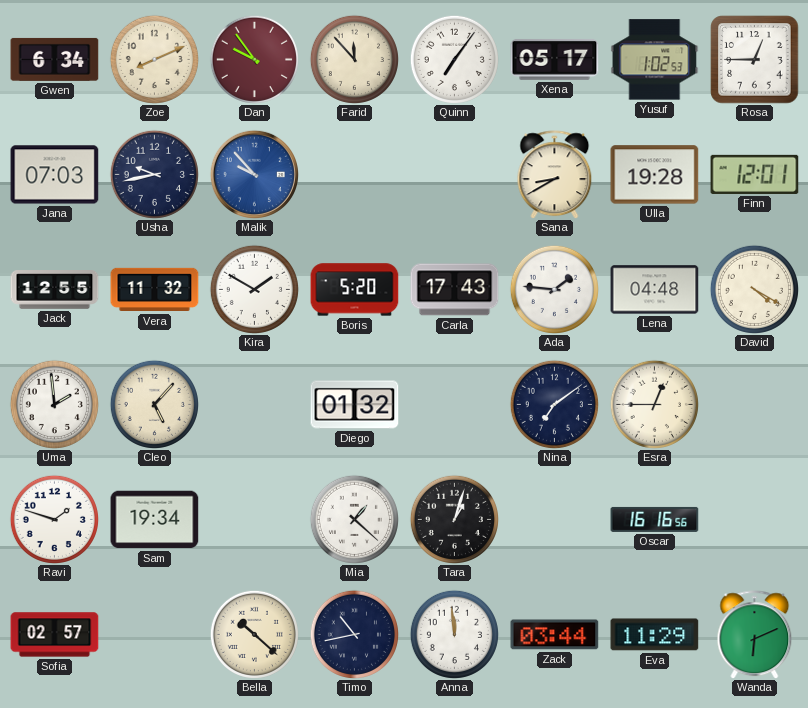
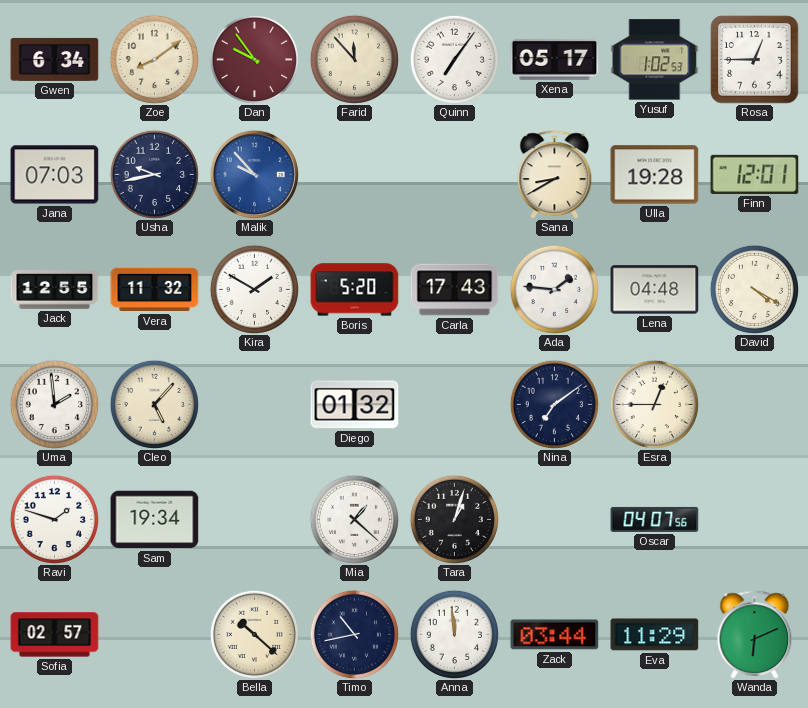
Zoe: 8:11 -> 8:09
Oscar: 16:16 -> 04:07
